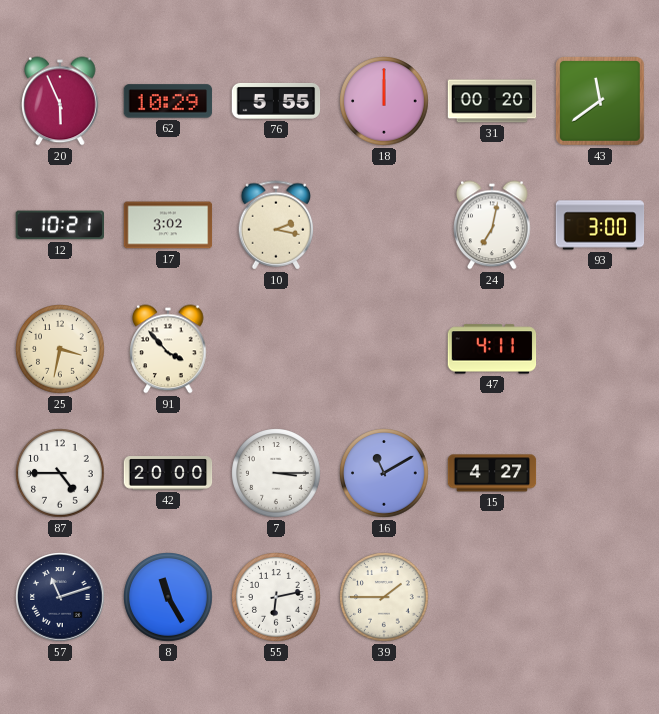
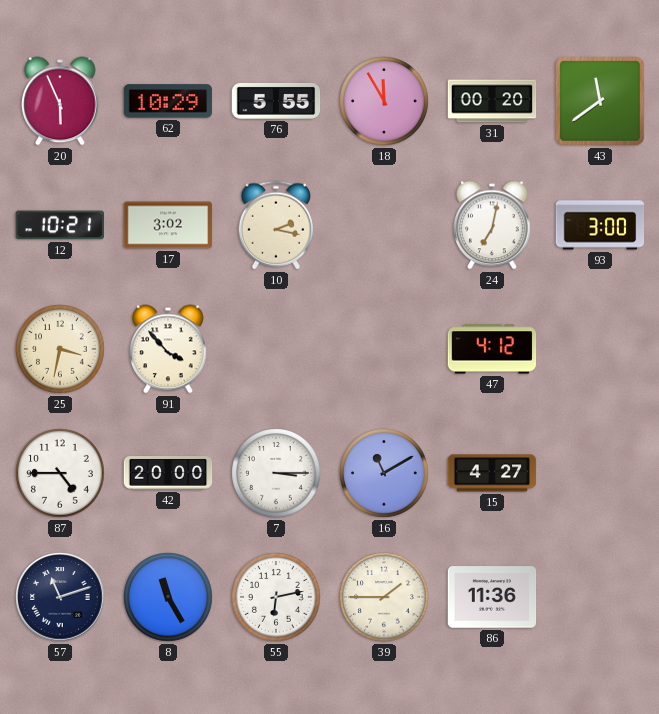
18: 12:00 -> 11:55
47: 4:11 -> 4:12
86: none -> 11:36
